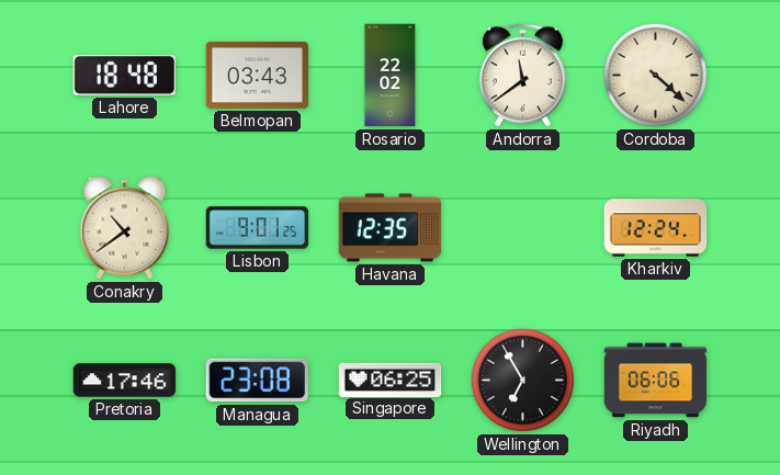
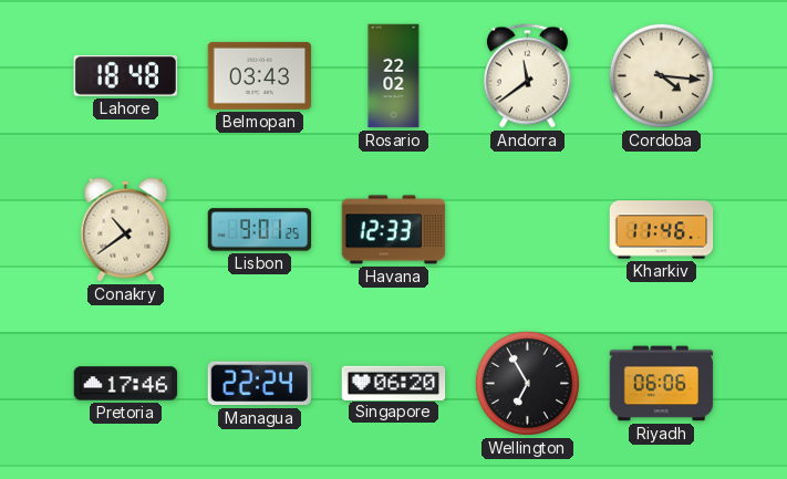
Cordoba: 4:22 -> 4:16
Havana: 12:35 -> 12:33
Kharkiv: 12:24 -> 11:46
Managua: 23:08 -> 22:24
Singapore: 06:25 -> 06:20
